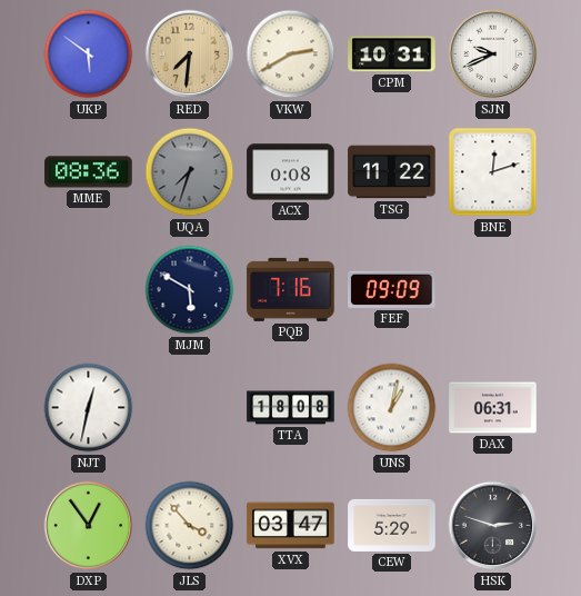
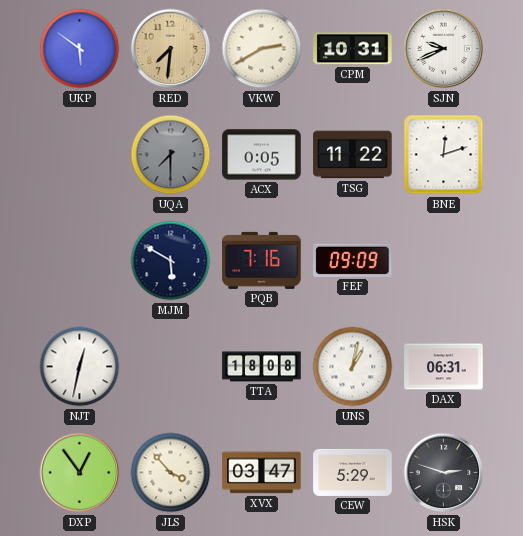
MME: 08:36 -> none
UQA: 7:33 -> 7:30
ACX: 0:08 -> 0:05
